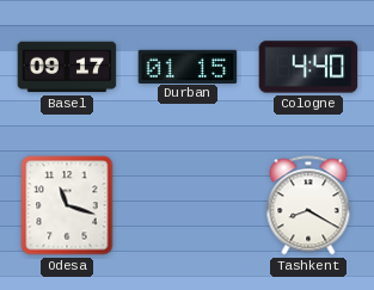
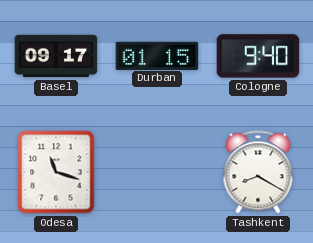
Cologne: 4:40 -> 9:40
